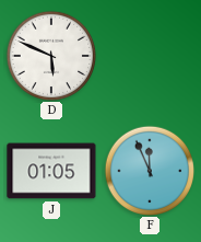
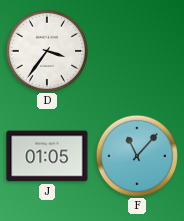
D: 5:49 -> 3:36
F: 11:56 -> 11:07
